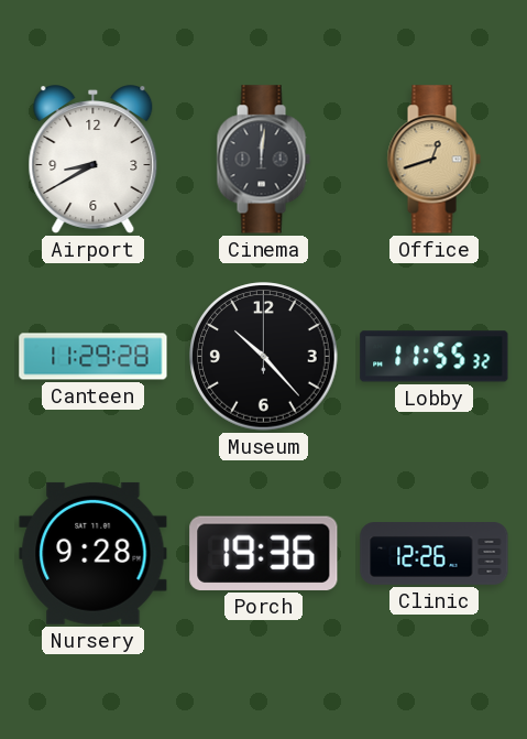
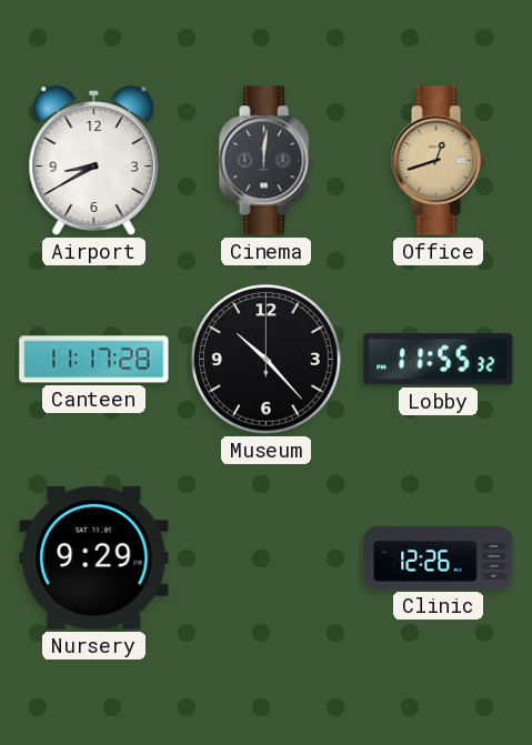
Canteen: 11:29 -> 11:17
Nursery: 9:28 -> 9:29
Porch: 19:36 -> none
